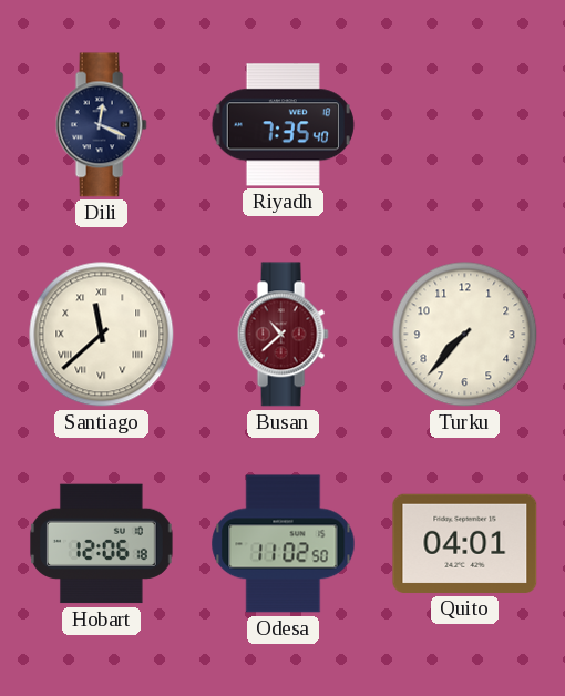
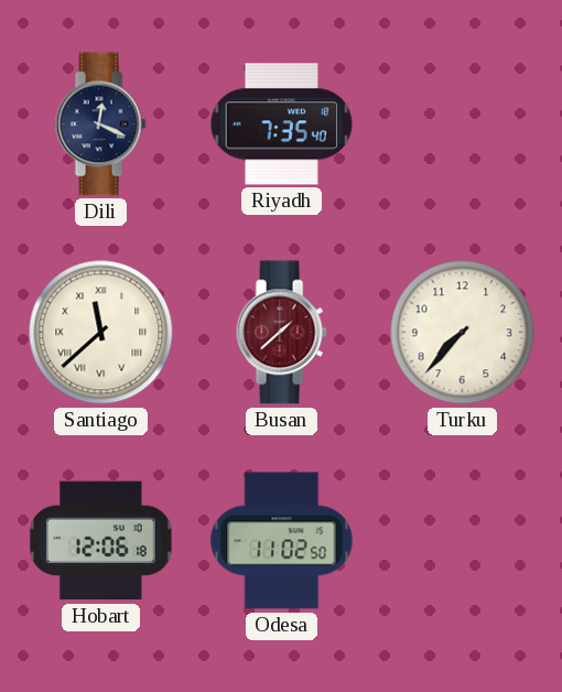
Busan: 10:38 -> 1:38
Quito: 04:01 -> none
